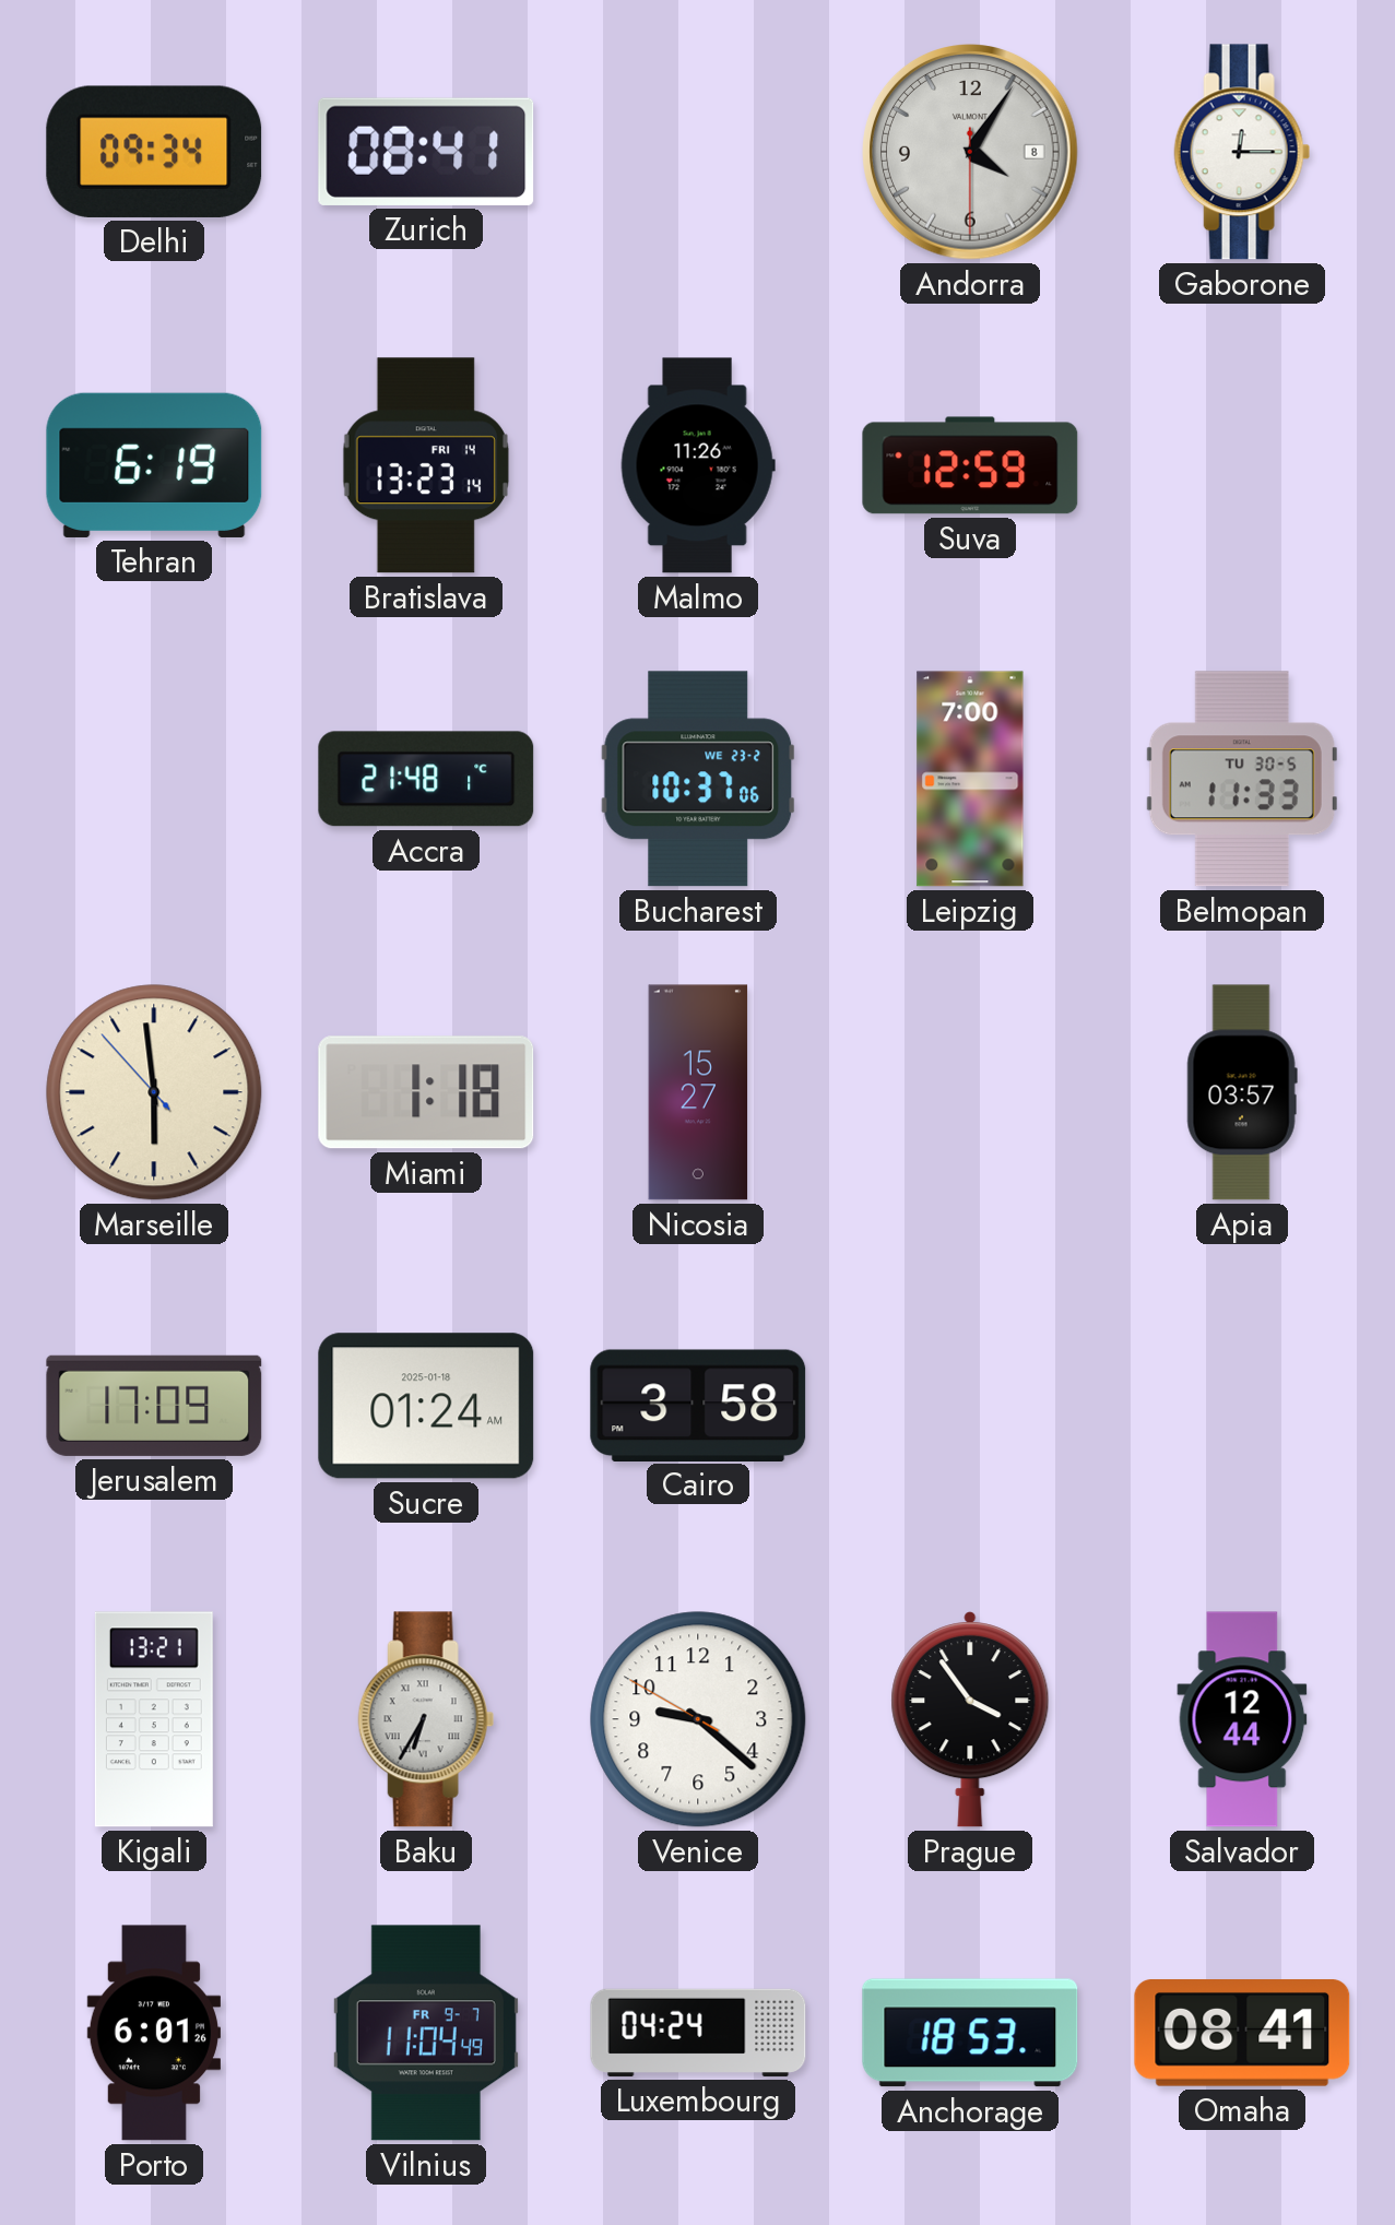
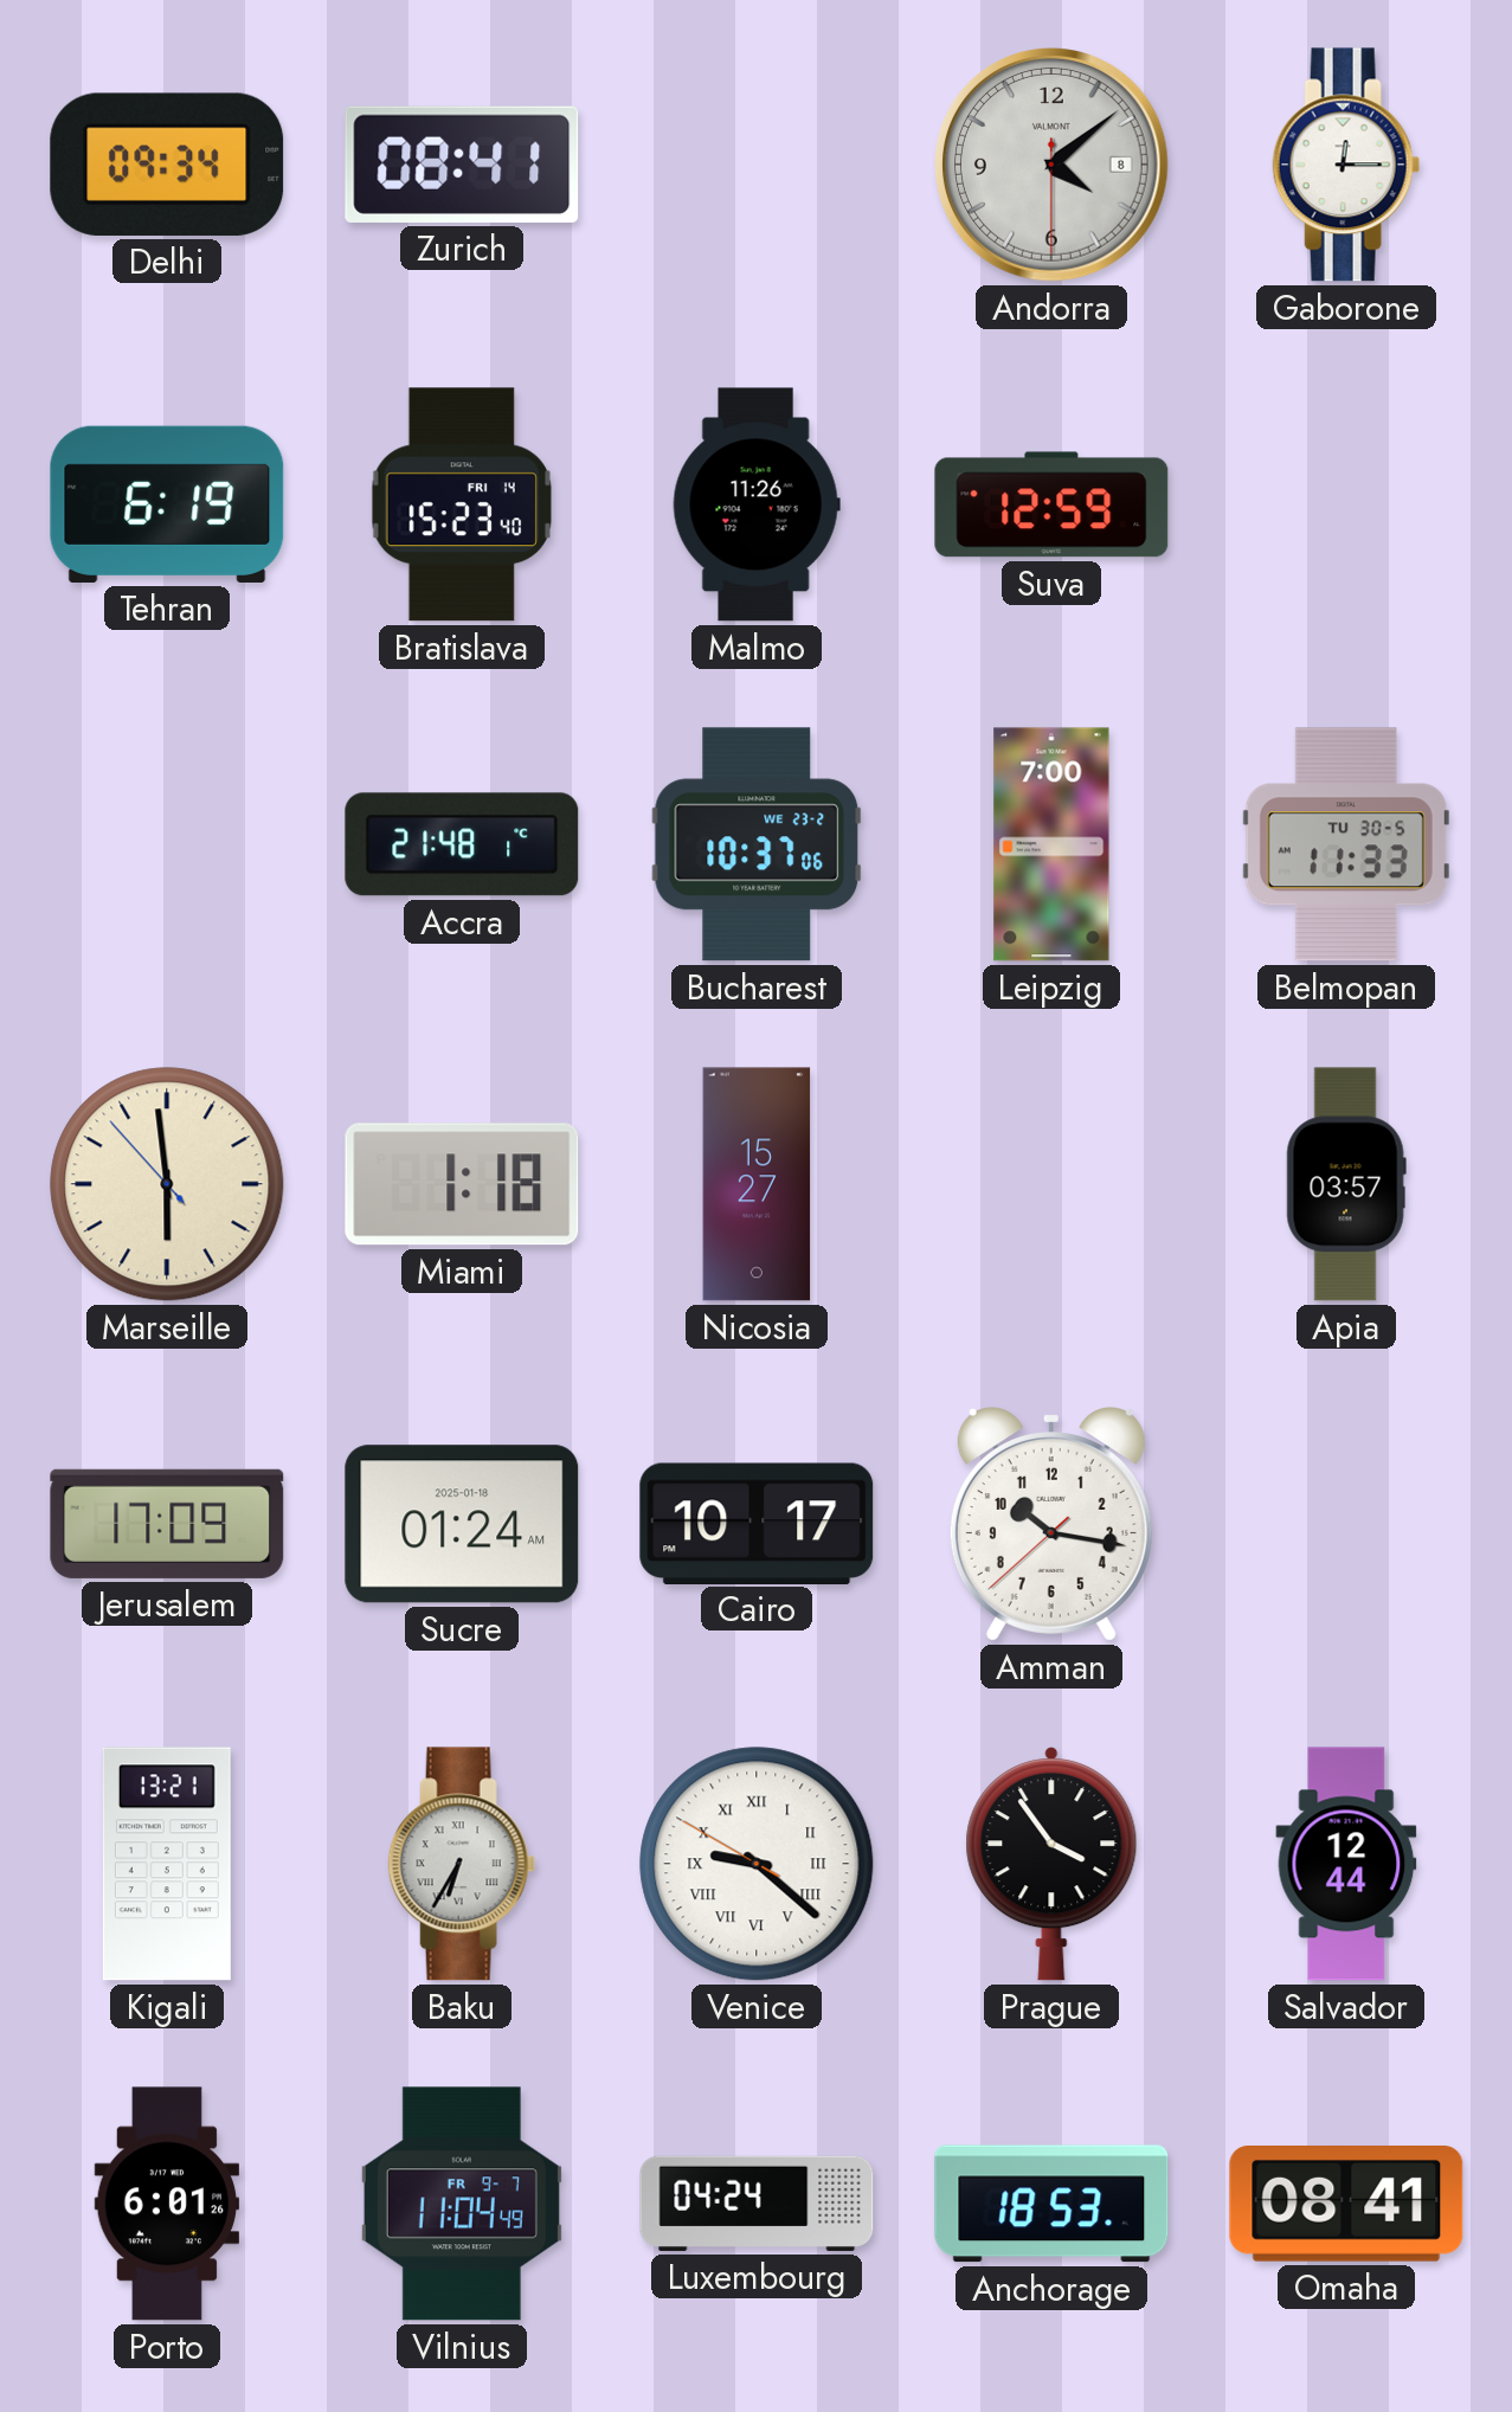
Andorra: 4:05 -> 4:08
Bratislava: 13:23 -> 15:23
Cairo: 3:58 -> 10:17
Amman: none -> 10:16
Venice numerals: Arabic -> Roman
